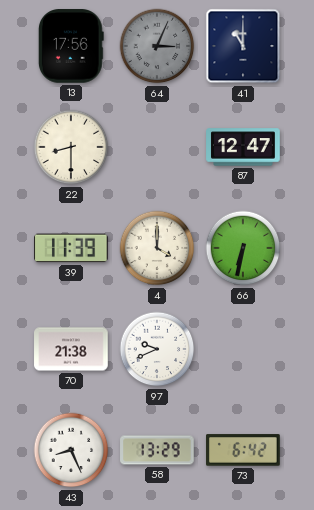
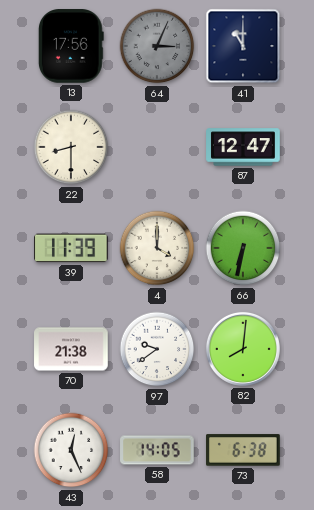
97: 9:41 -> 9:39
82: none -> 8:01
43: 8:26 -> 12:26
58: 13:29 -> 14:05
73: 6:42 -> 6:38
